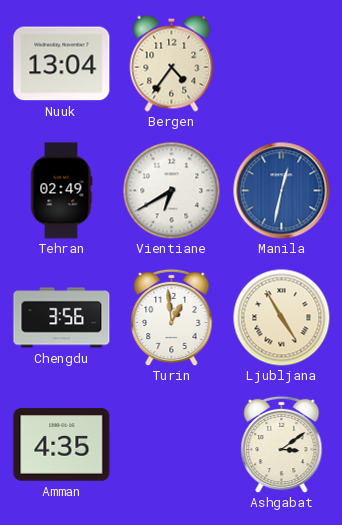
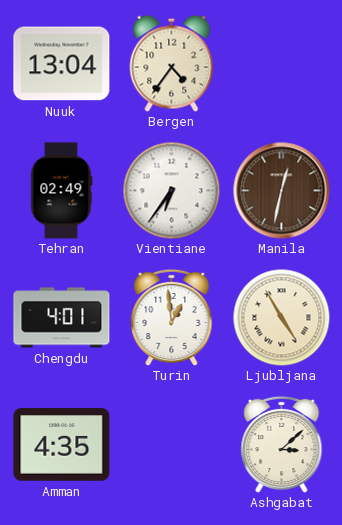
Vientiane: 6:40 -> 6:36
Manila dial: blue -> brown
Chengdu: 3:56 -> 4:01
Ashgabat: 3:09 -> 3:08
